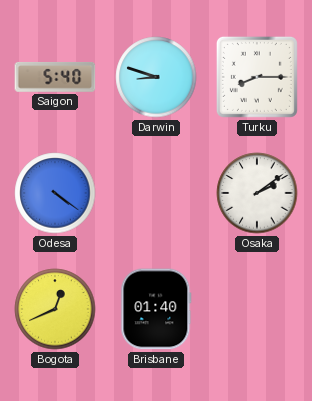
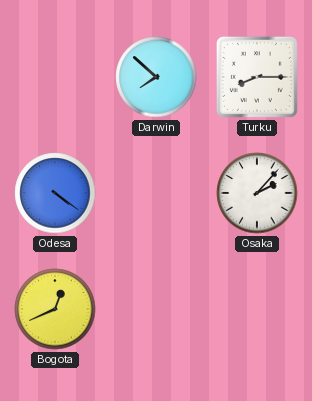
Saigon: 5:40 -> none
Darwin: 8:48 -> 7:52
Osaka: 2:09 -> 2:07
Brisbane: 01:40 -> none
